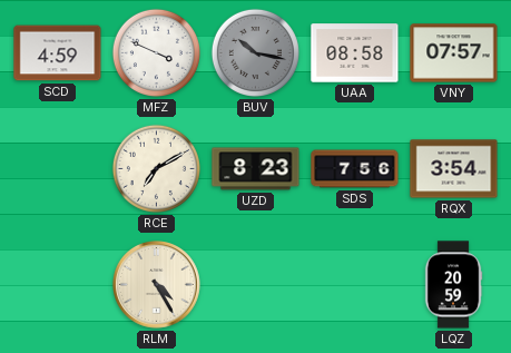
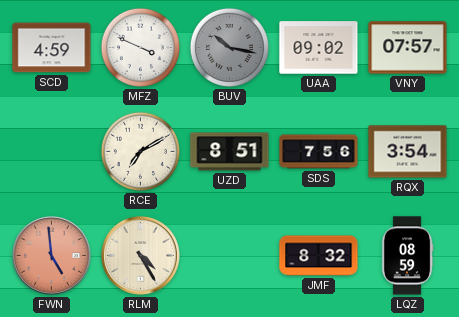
UAA: 08:58 -> 09:02
UZD: 8:23 -> 8:51
FWN: none -> 4:59
JMF: none -> 8:32
LQZ: 20:59 -> 08:59
